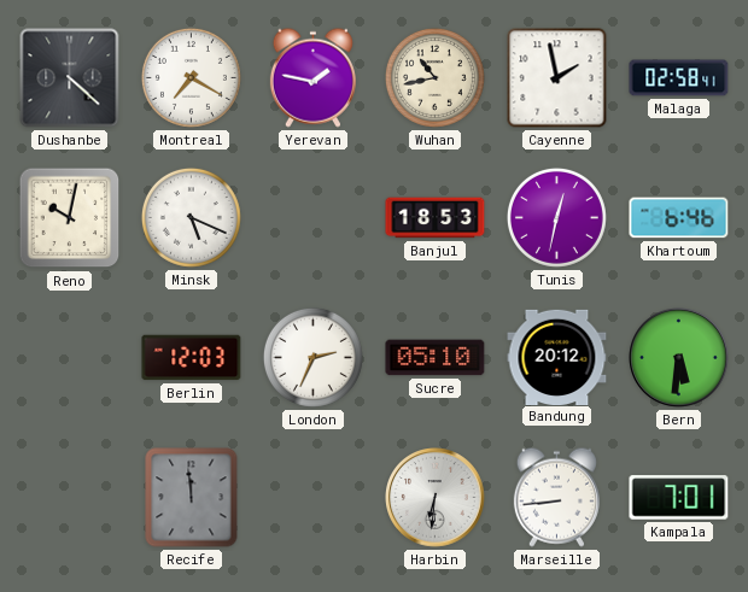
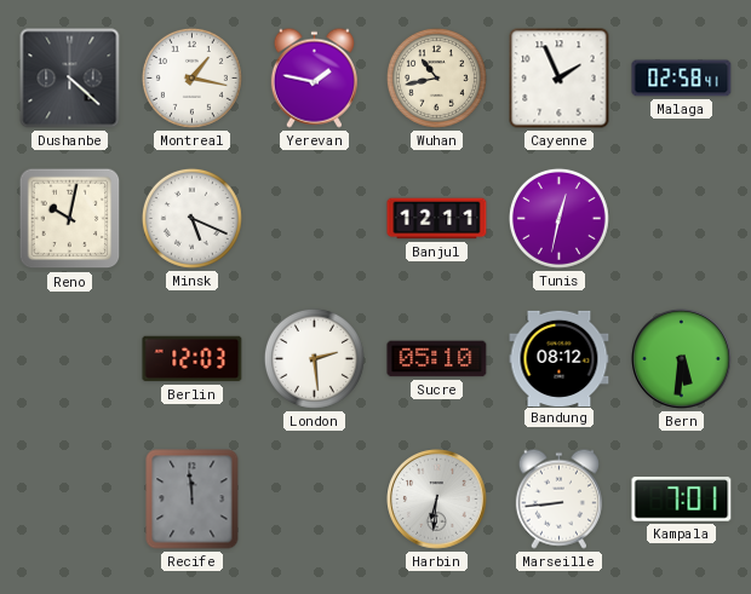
Montreal: 7:20 -> 1:17
Cayenne: 1:58 -> 1:56
Banjul: 18:53 -> 12:11
Khartoum: 6:46 -> none
London: 2:34 -> 2:29
Bandung: 20:12 -> 08:12
